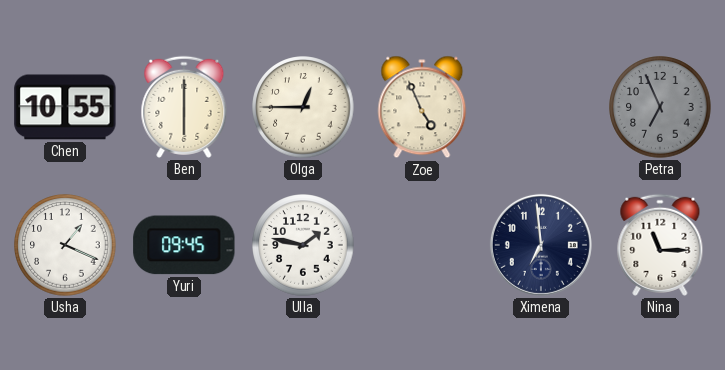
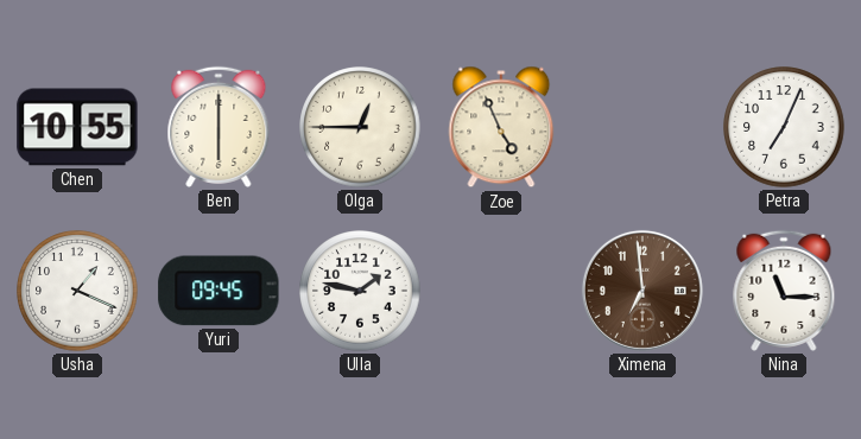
Petra: 6:56 -> 7:04
Petra dial: grey -> white
Ximena dial: navy -> brown
